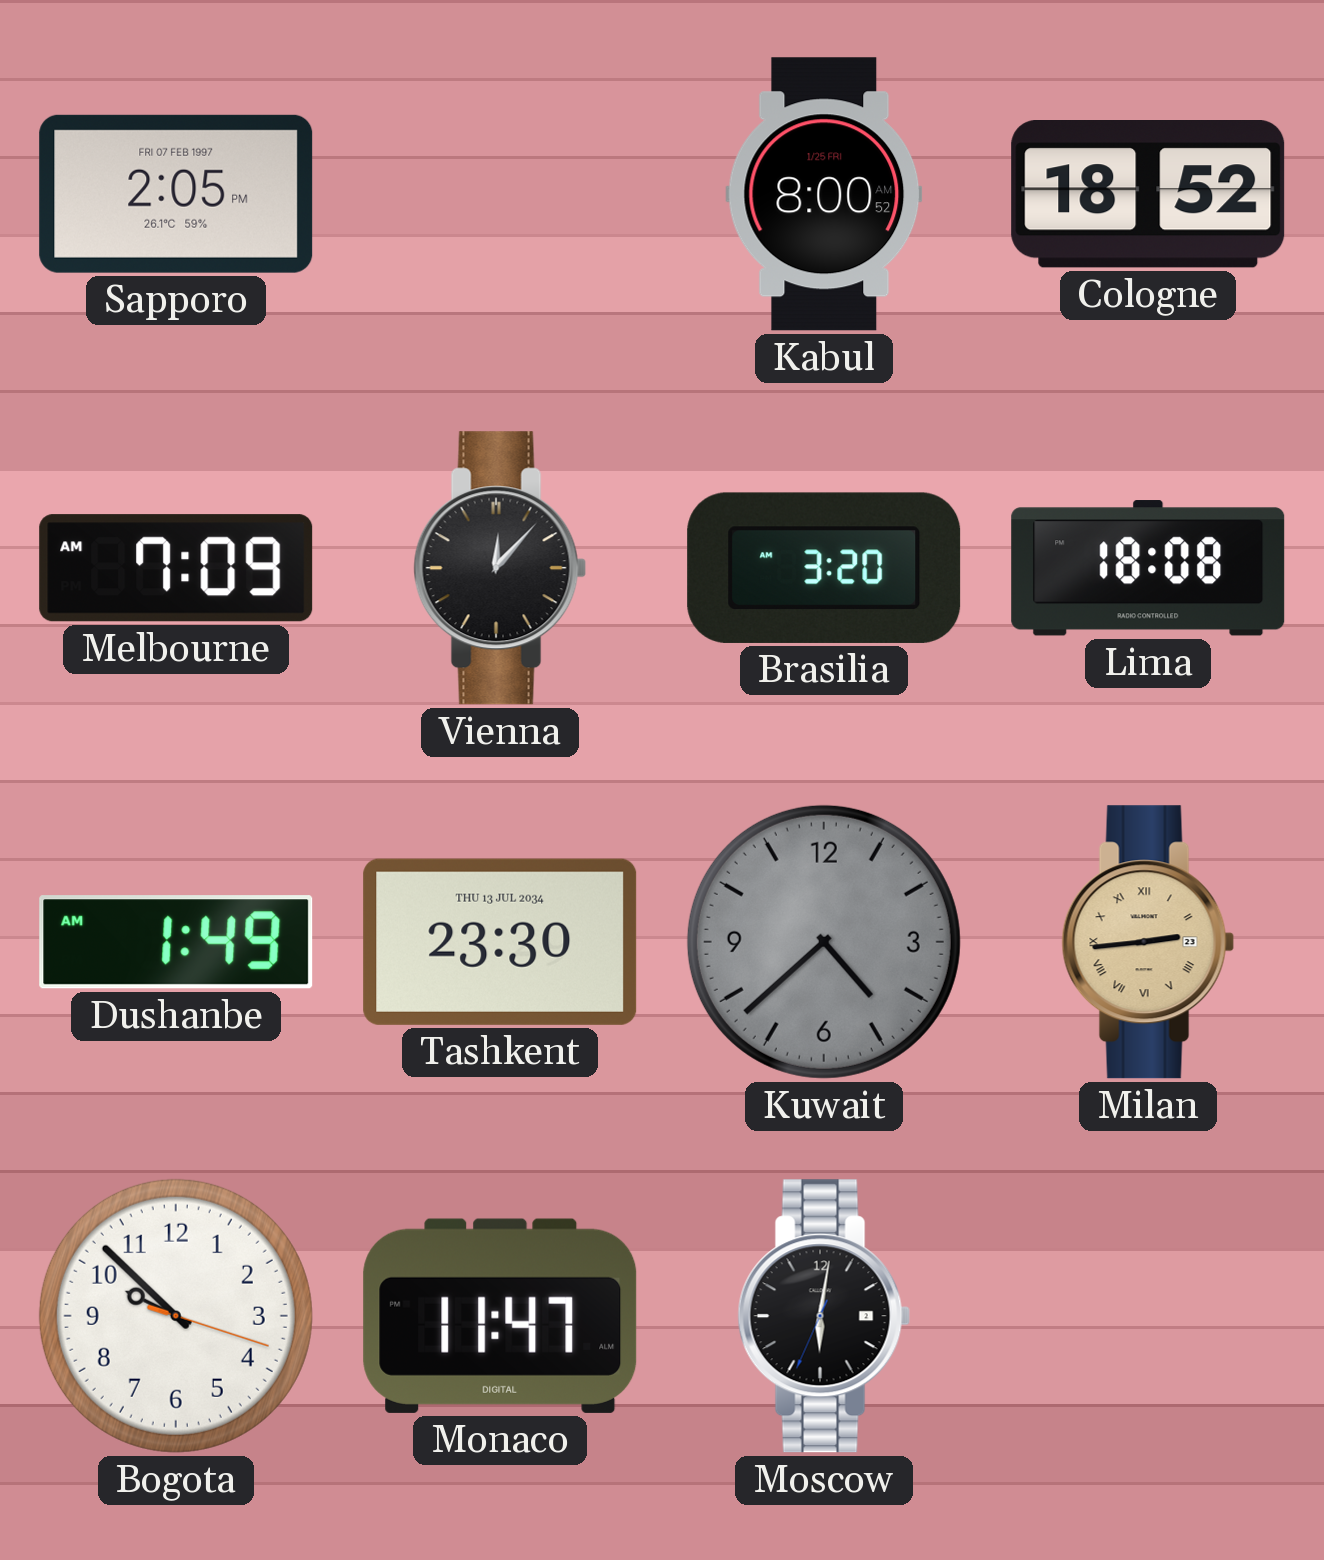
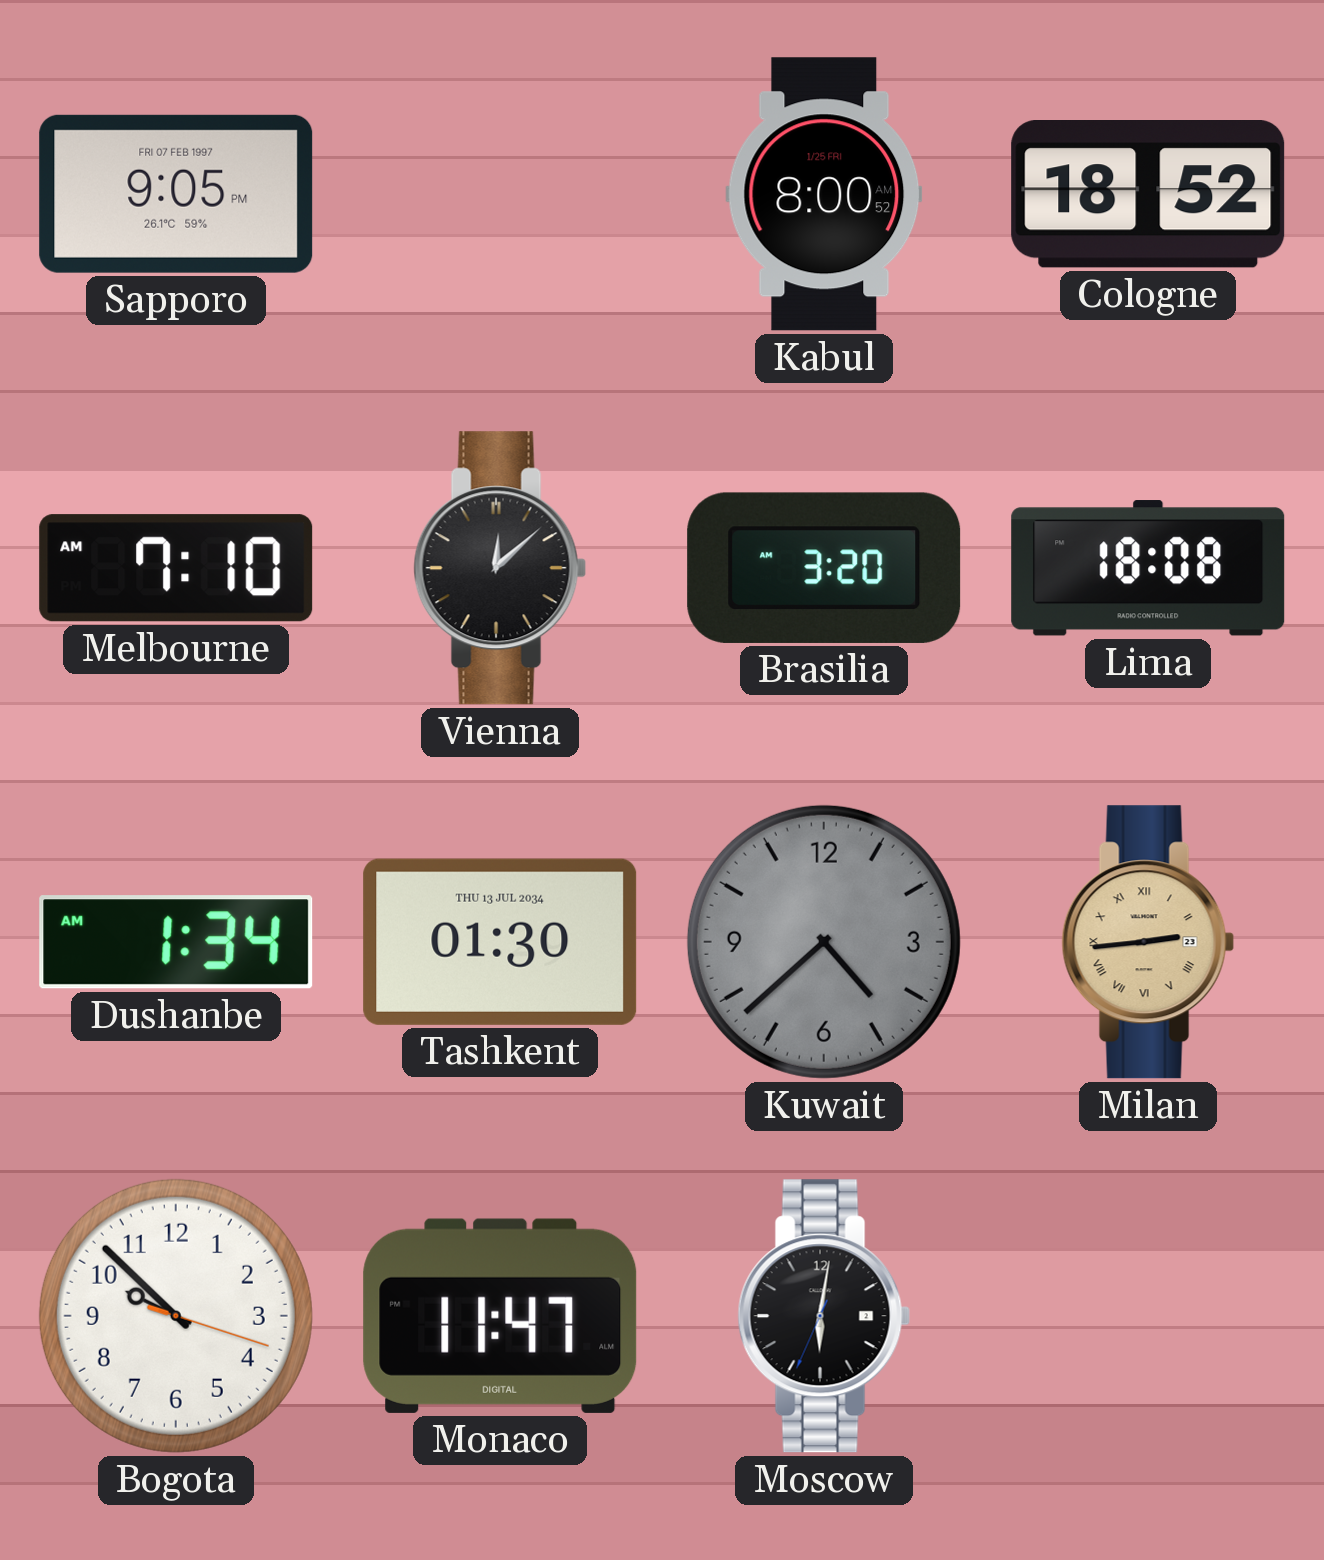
Sapporo: 2:05 -> 9:05
Melbourne: 7:09 -> 7:10
Vienna: 12:07 -> 12:08
Dushanbe: 1:49 -> 1:34
Tashkent: 23:30 -> 01:30
